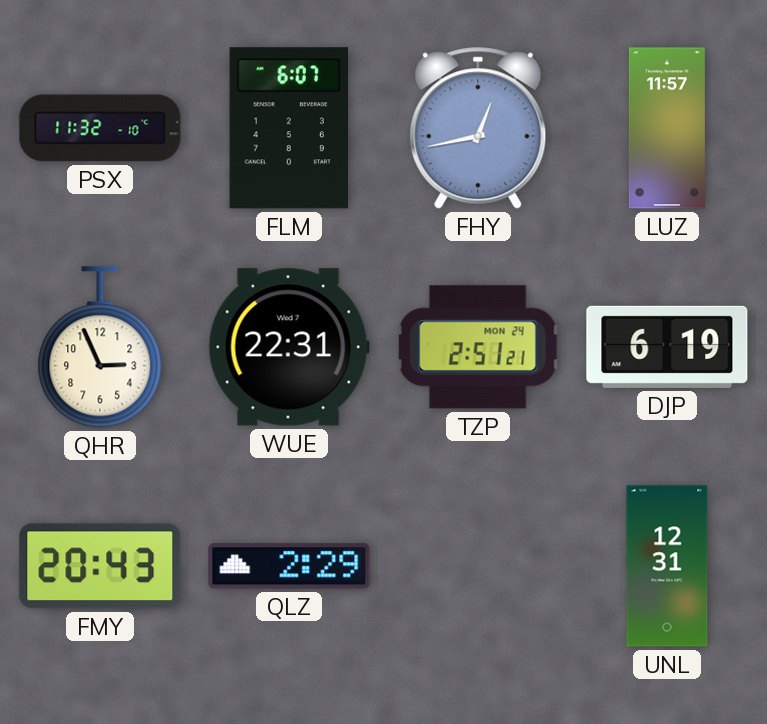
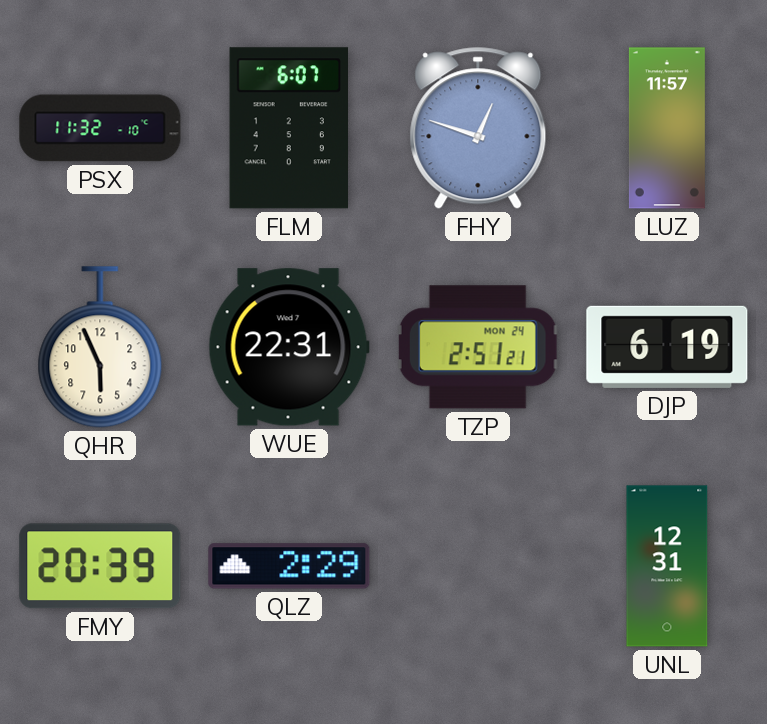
FHY: 12:43 -> 12:48
QHR: 2:56 -> 5:56
FMY: 20:43 -> 20:39
